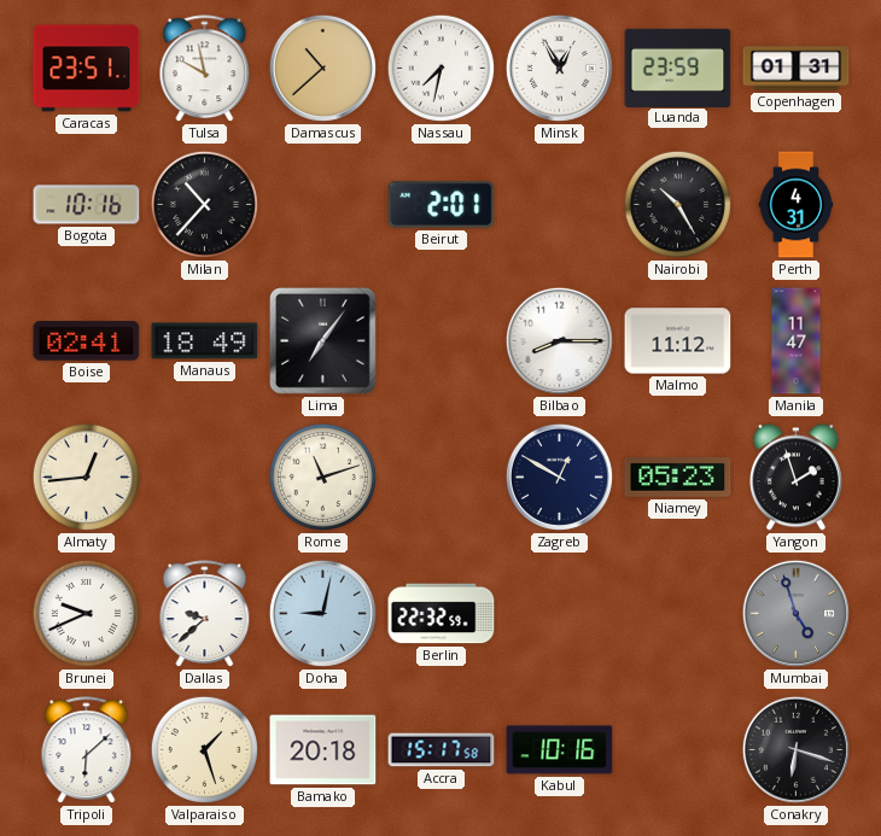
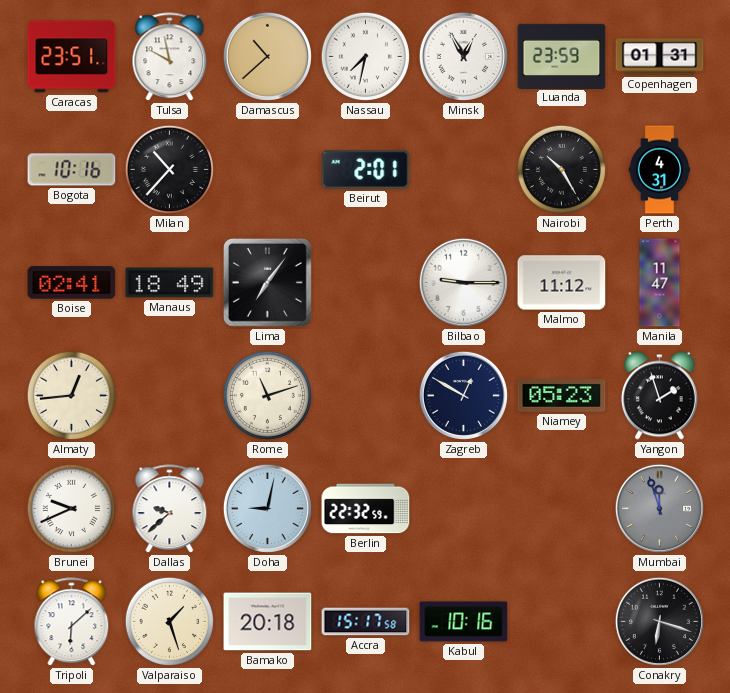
Bilbao: 8:15 -> 9:15
Mumbai: 4:57 -> 11:57
